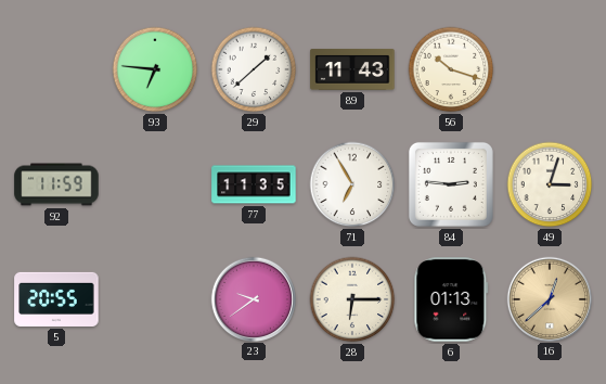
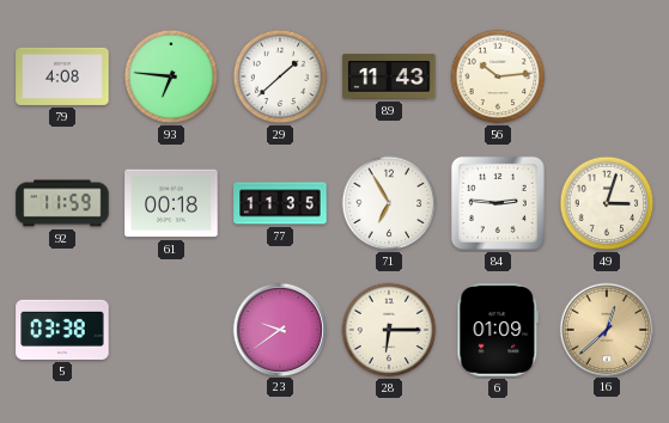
79: none -> 4:08
56: 10:18 -> 10:14
61: none -> 00:18
5: 20:55 -> 03:38
6: 01:13 -> 01:09
